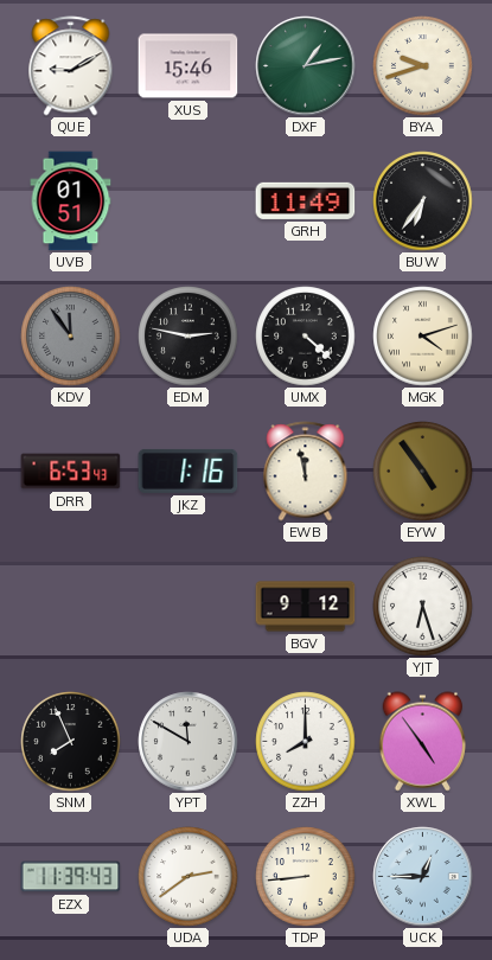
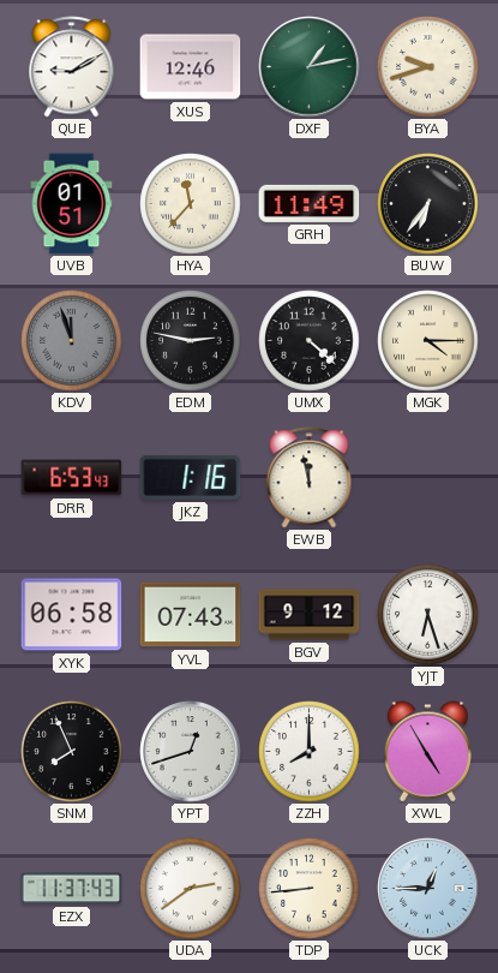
XUS: 15:46 -> 12:46
HYA: none -> 11:37
KDV: 11:54 -> 11:57
MGK: 4:12 -> 4:15
EYW: 4:54 -> none
XYK: none -> 06:58
YVL: none -> 07:43
YPT: 11:50 -> 12:42
XWL: 4:54 -> 4:55
EZX: 11:39 -> 11:37
